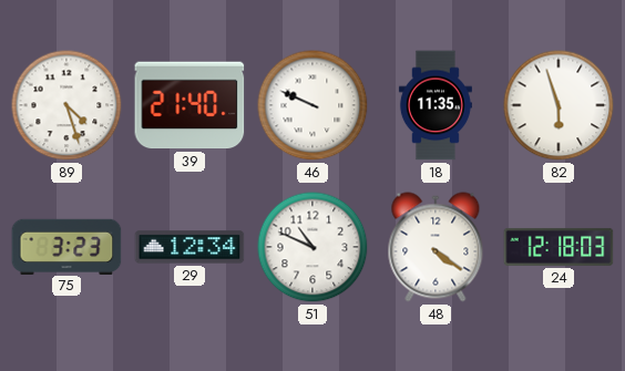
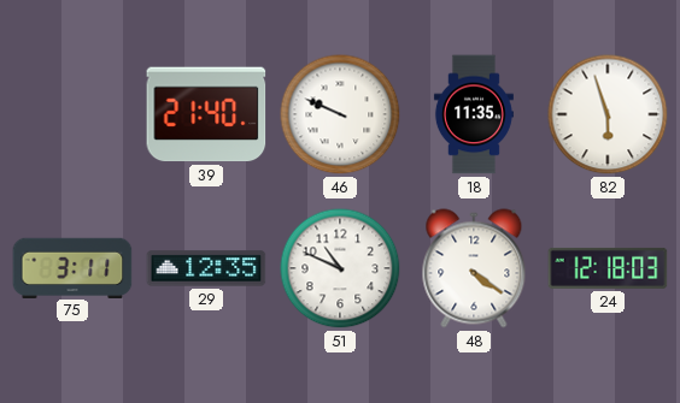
89: 4:27 -> none
75: 3:23 -> 3:11
29: 12:34 -> 12:35
